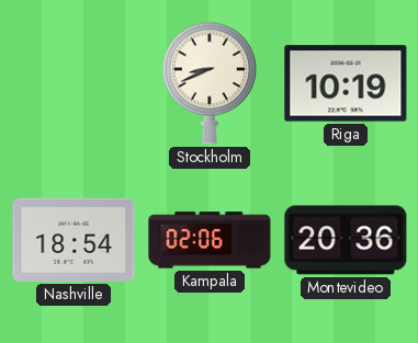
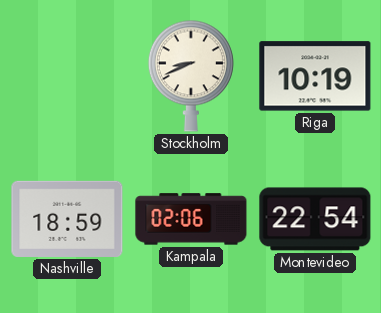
Nashville: 18:54 -> 18:59
Montevideo: 20:36 -> 22:54
